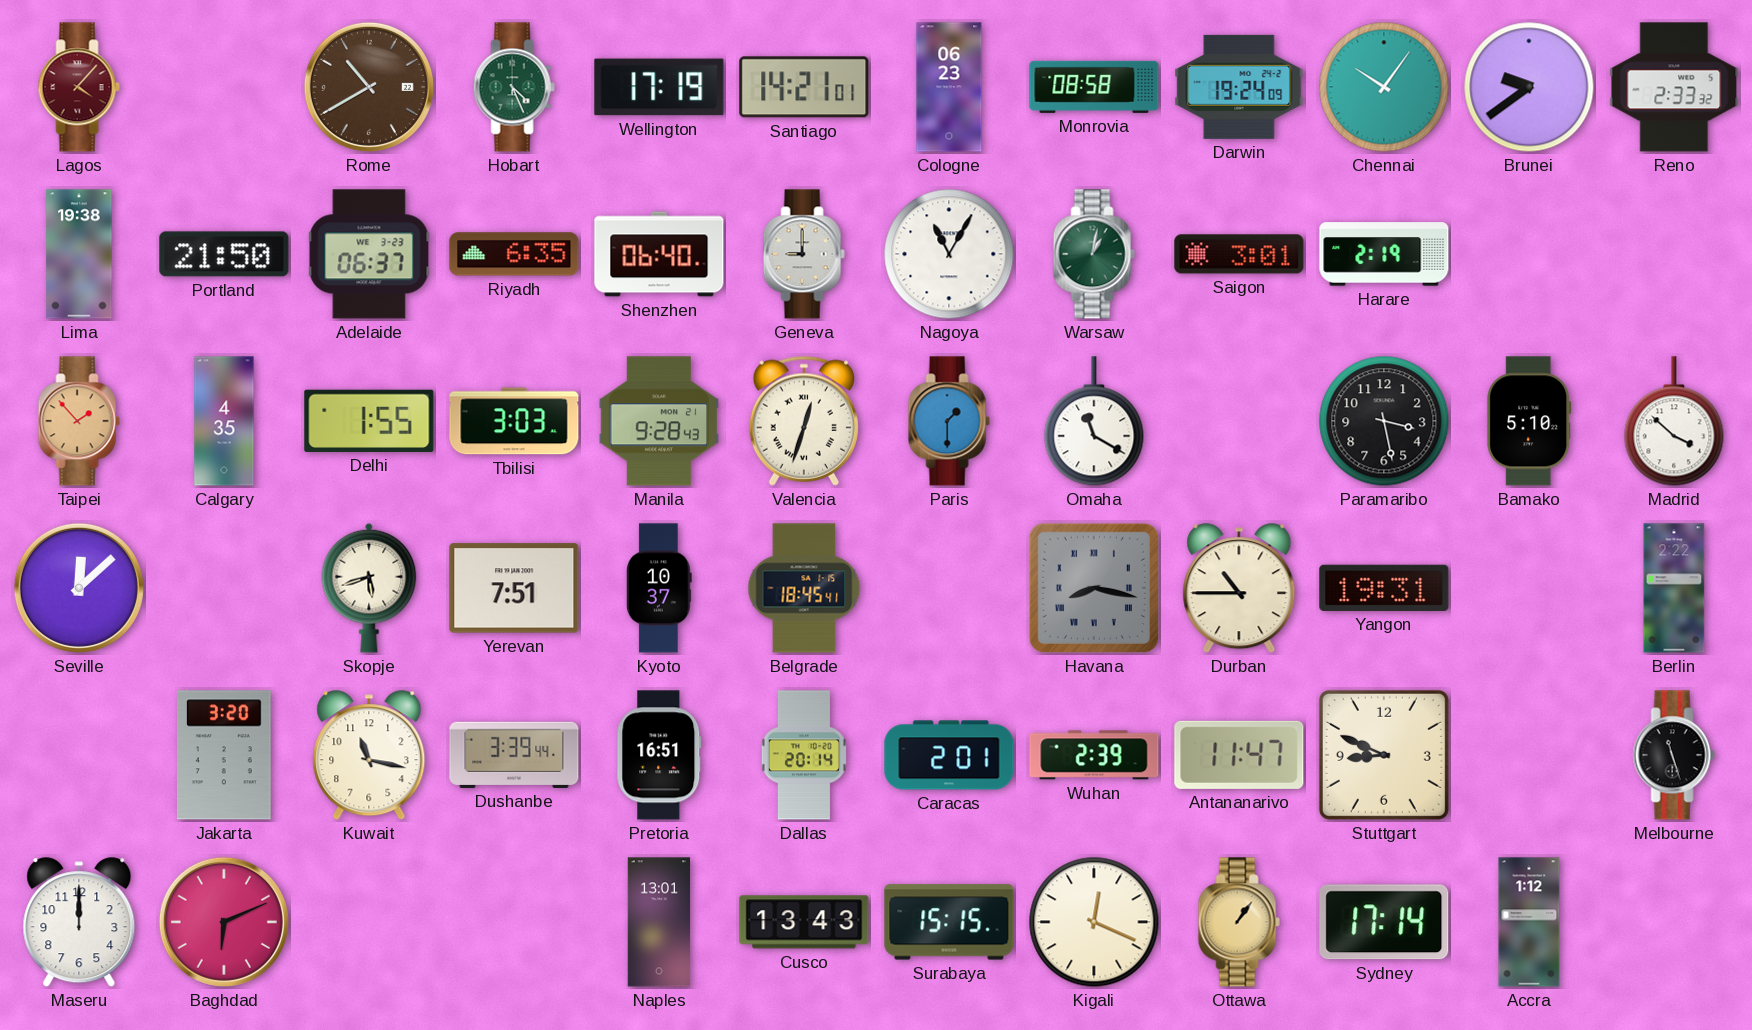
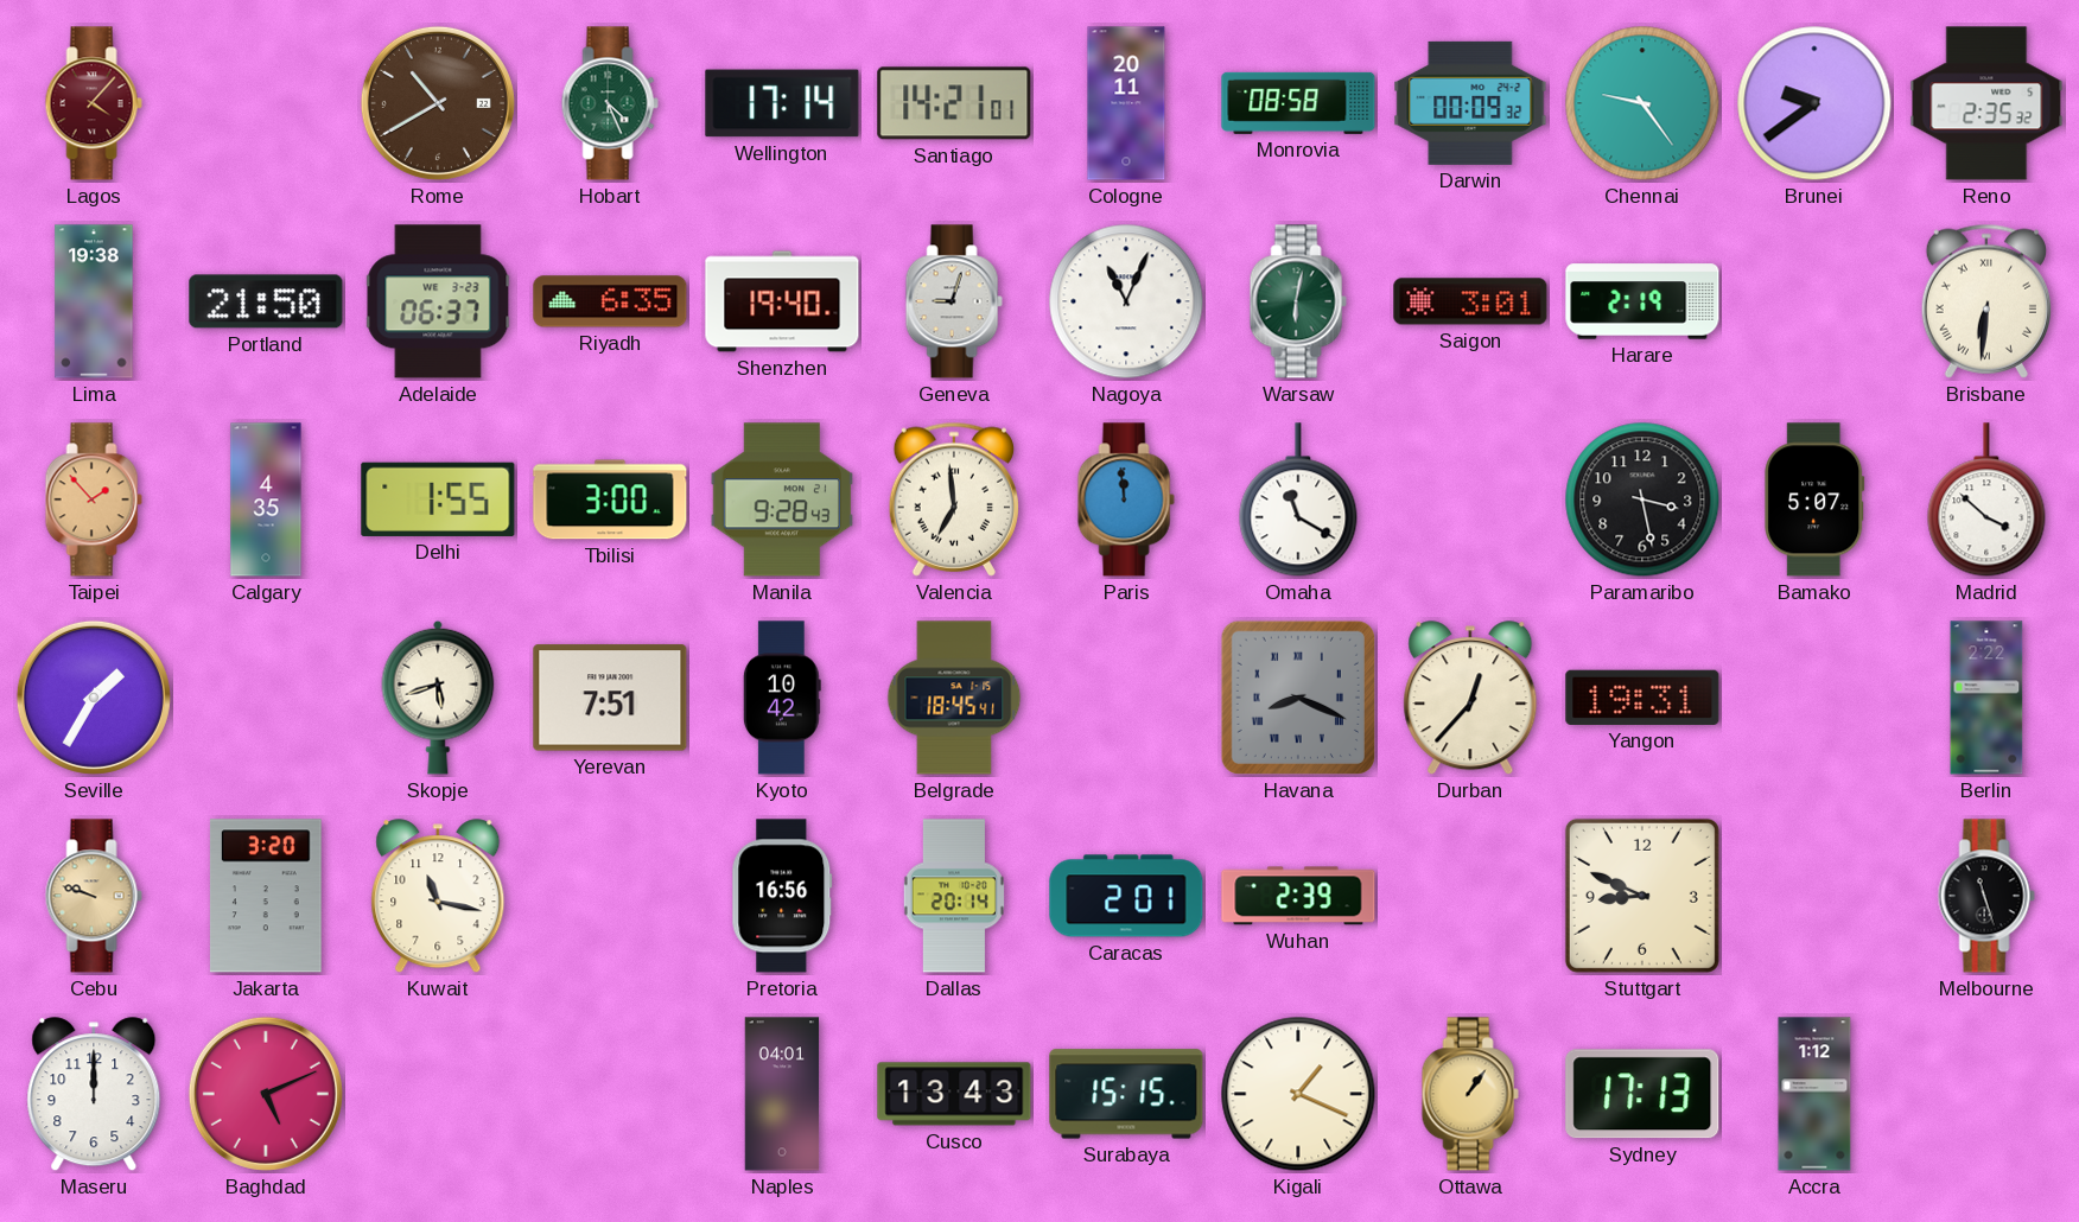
Wellington: 17:19 -> 17:14
Cologne: 06:23 -> 20:11
Darwin: 19:24 -> 00:09
Chennai: 10:06 -> 9:24
Reno: 2:33 -> 2:35
Shenzhen: 06:40 -> 19:40
Geneva: 9:00 -> 9:03
Nagoya: 11:05 -> 11:04
Warsaw: 1:02 -> 6:02
Brisbane: none -> 6:31
Tbilisi: 3:03 -> 3:00
Valencia: 12:33 -> 6:59
Paris: 1:30 -> 11:59
Bamako: 5:10 -> 5:07
Seville: 12:08 -> 1:35
Kyoto: 10:37 -> 10:42
Havana: 8:17 -> 8:19
Durban: 10:45 -> 12:37
Cebu: none -> 9:48
Dushanbe: 3:39 -> none
Pretoria: 16:51 -> 16:56
Antananarivo: 11:47 -> none
Baghdad: 6:11 -> 5:11
Naples: 13:01 -> 04:01
Kigali: 12:19 -> 1:19
Sydney: 17:14 -> 17:13
